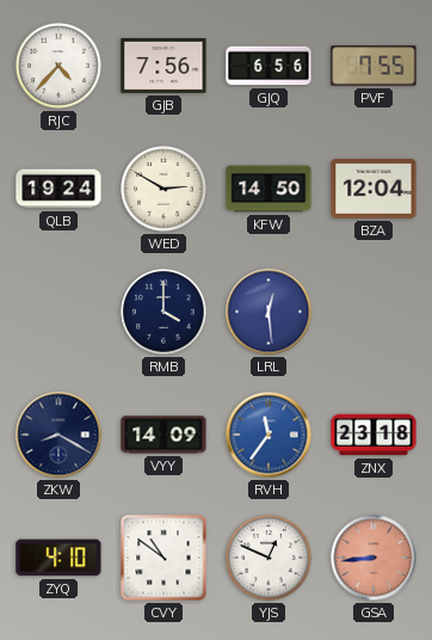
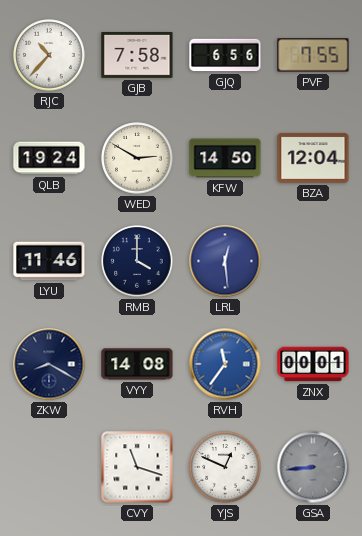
RJC: 4:37 -> 10:37
GJB: 7:56 -> 7:58
LYU: none -> 11:46
VYY: 14:09 -> 14:08
ZNX: 23:18 -> 00:01
ZYQ: 4:10 -> none
CVY: 10:51 -> 11:18
GSA dial: salmon -> grey
